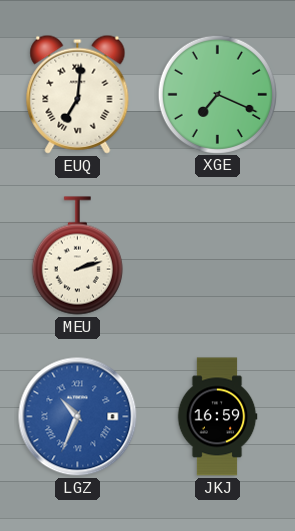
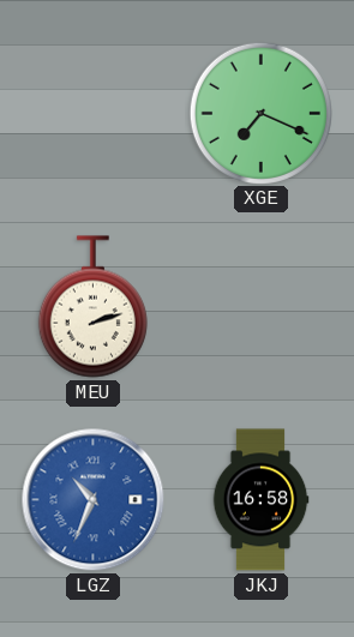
EUQ: 7:01 -> none
JKJ: 16:59 -> 16:58
